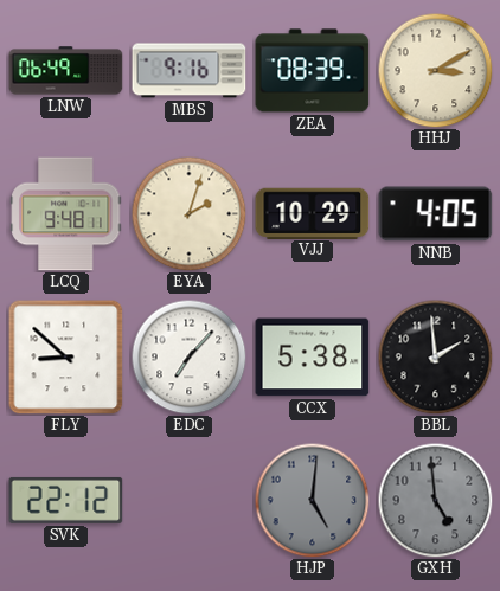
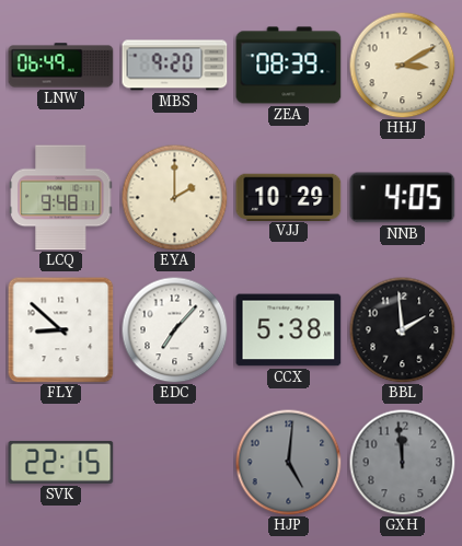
MBS: 9:16 -> 9:20
EYA: 2:03 -> 2:00
SVK: 22:12 -> 22:15
GXH: 4:59 -> 11:59
